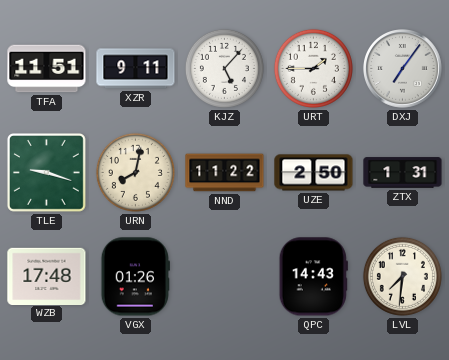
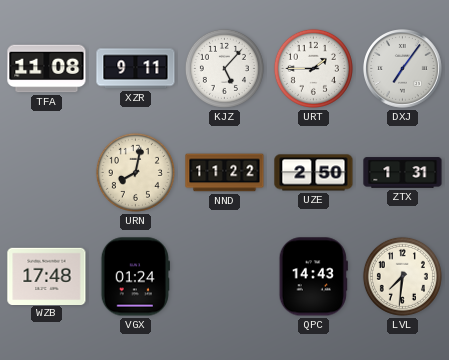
TFA: 11:51 -> 11:08
TLE: 9:18 -> none
VGX: 01:26 -> 01:24
